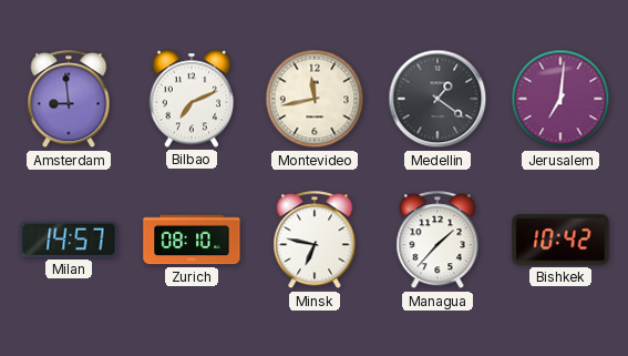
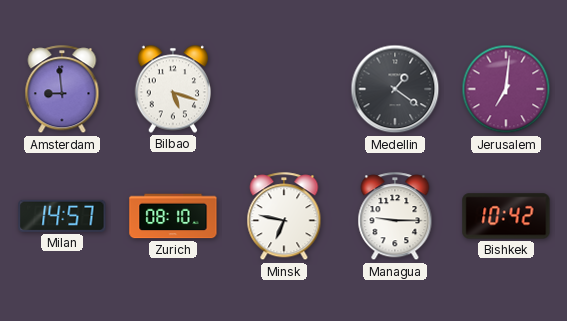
Bilbao: 7:11 -> 5:18
Montevideo: 11:43 -> none
Managua: 1:37 -> 9:15
